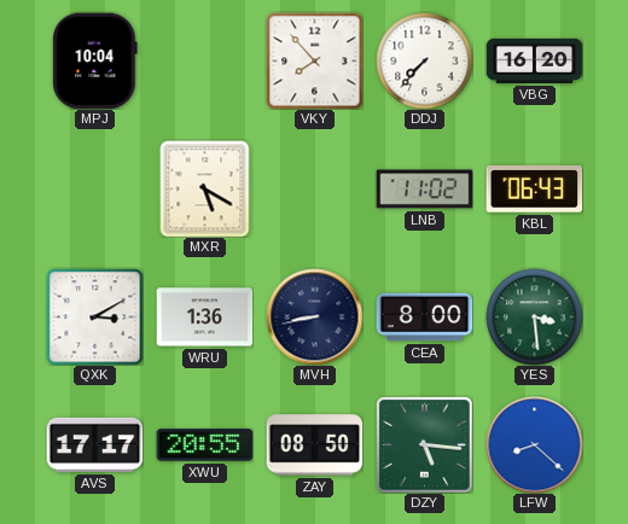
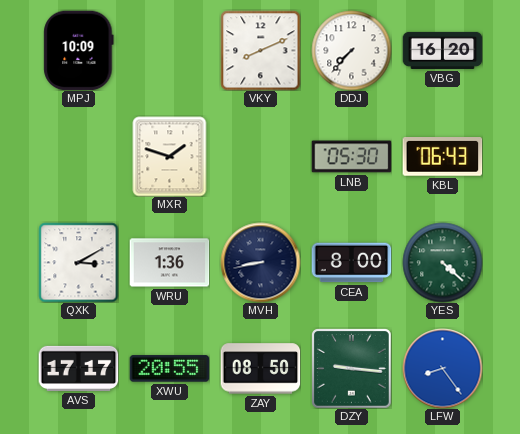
MPJ: 10:04 -> 10:09
VKY: 7:53 -> 8:11
MXR: 5:20 -> 1:48
LNB: 11:02 -> 05:30
YES: 3:29 -> 4:22
DZY: 5:16 -> 9:16
LFW: 8:22 -> 8:24
